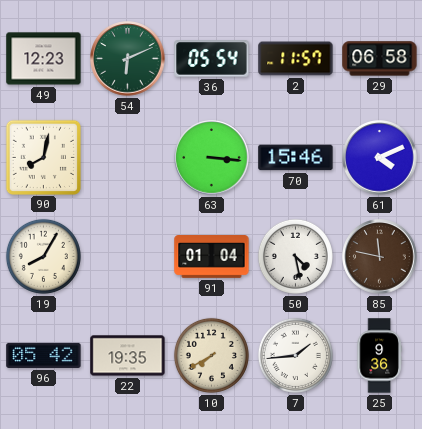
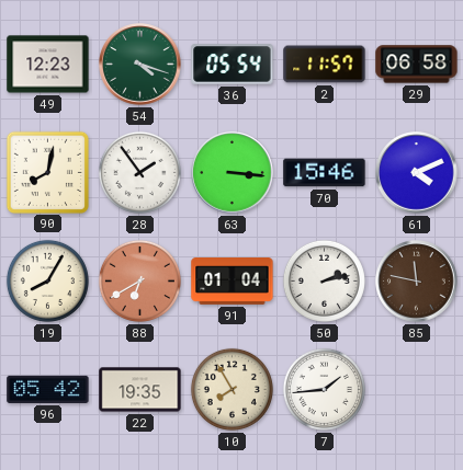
54: 6:11 -> 4:18
28: none -> 1:54
88: none -> 6:40
50: 4:28 -> 2:13
10: 7:40 -> 7:55
25: 9:36 -> none
